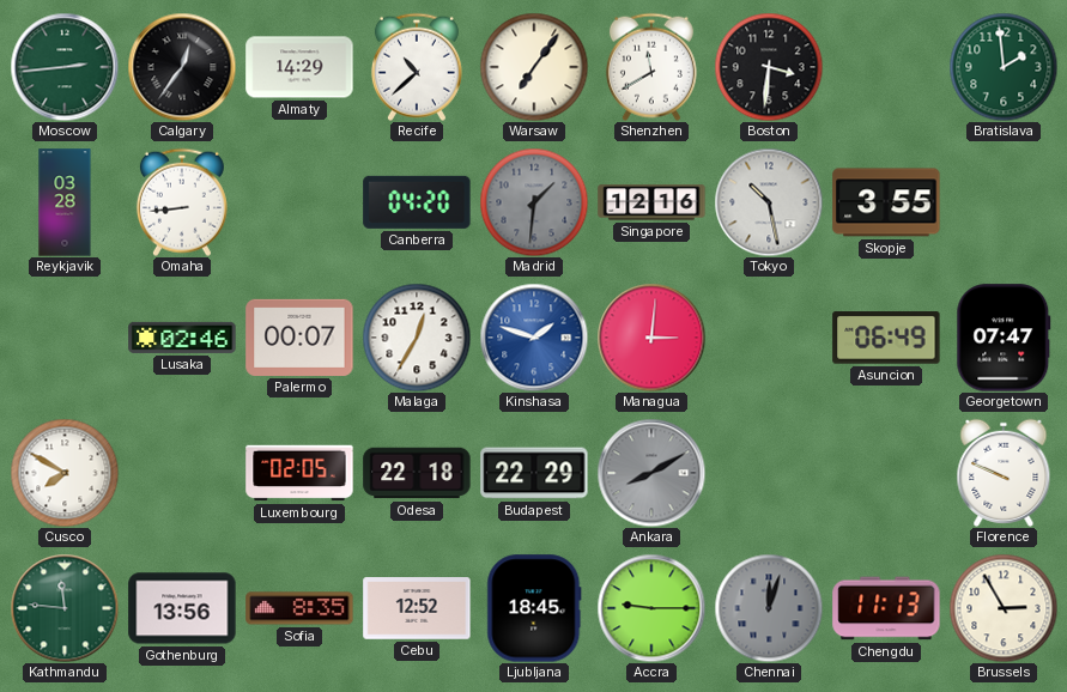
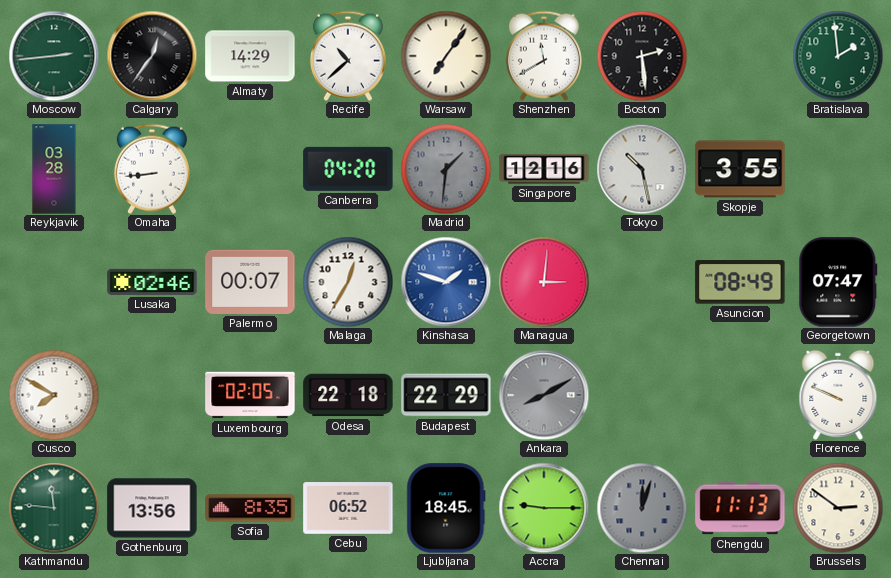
Boston: 3:31 -> 2:29
Asuncion: 06:49 -> 08:49
Cebu: 12:52 -> 06:52
Brussels: 2:55 -> 2:51
